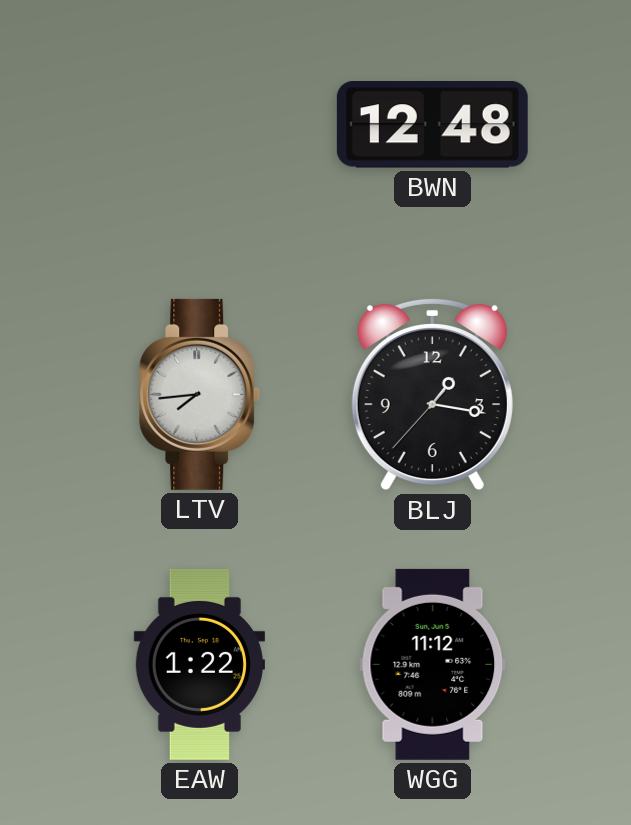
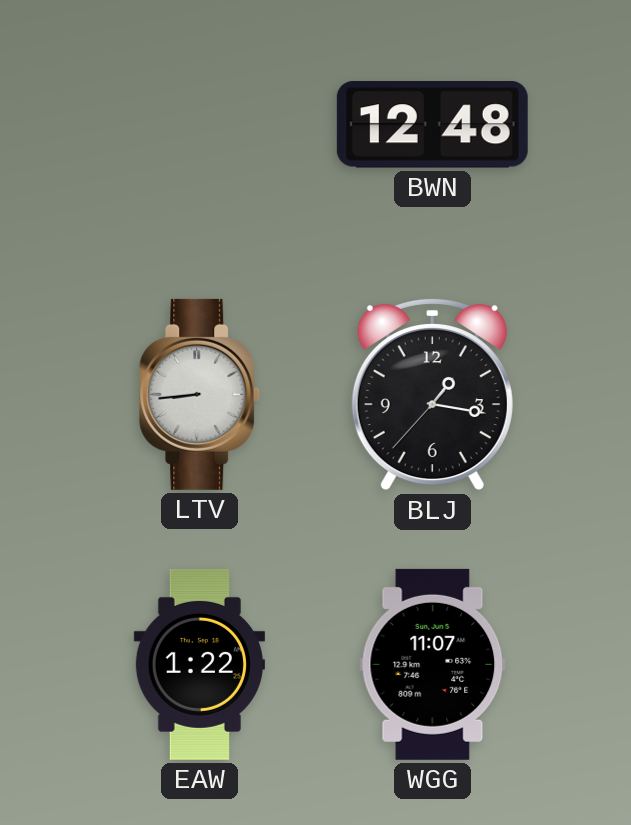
LTV: 7:44 -> 8:44
WGG: 11:12 -> 11:07
